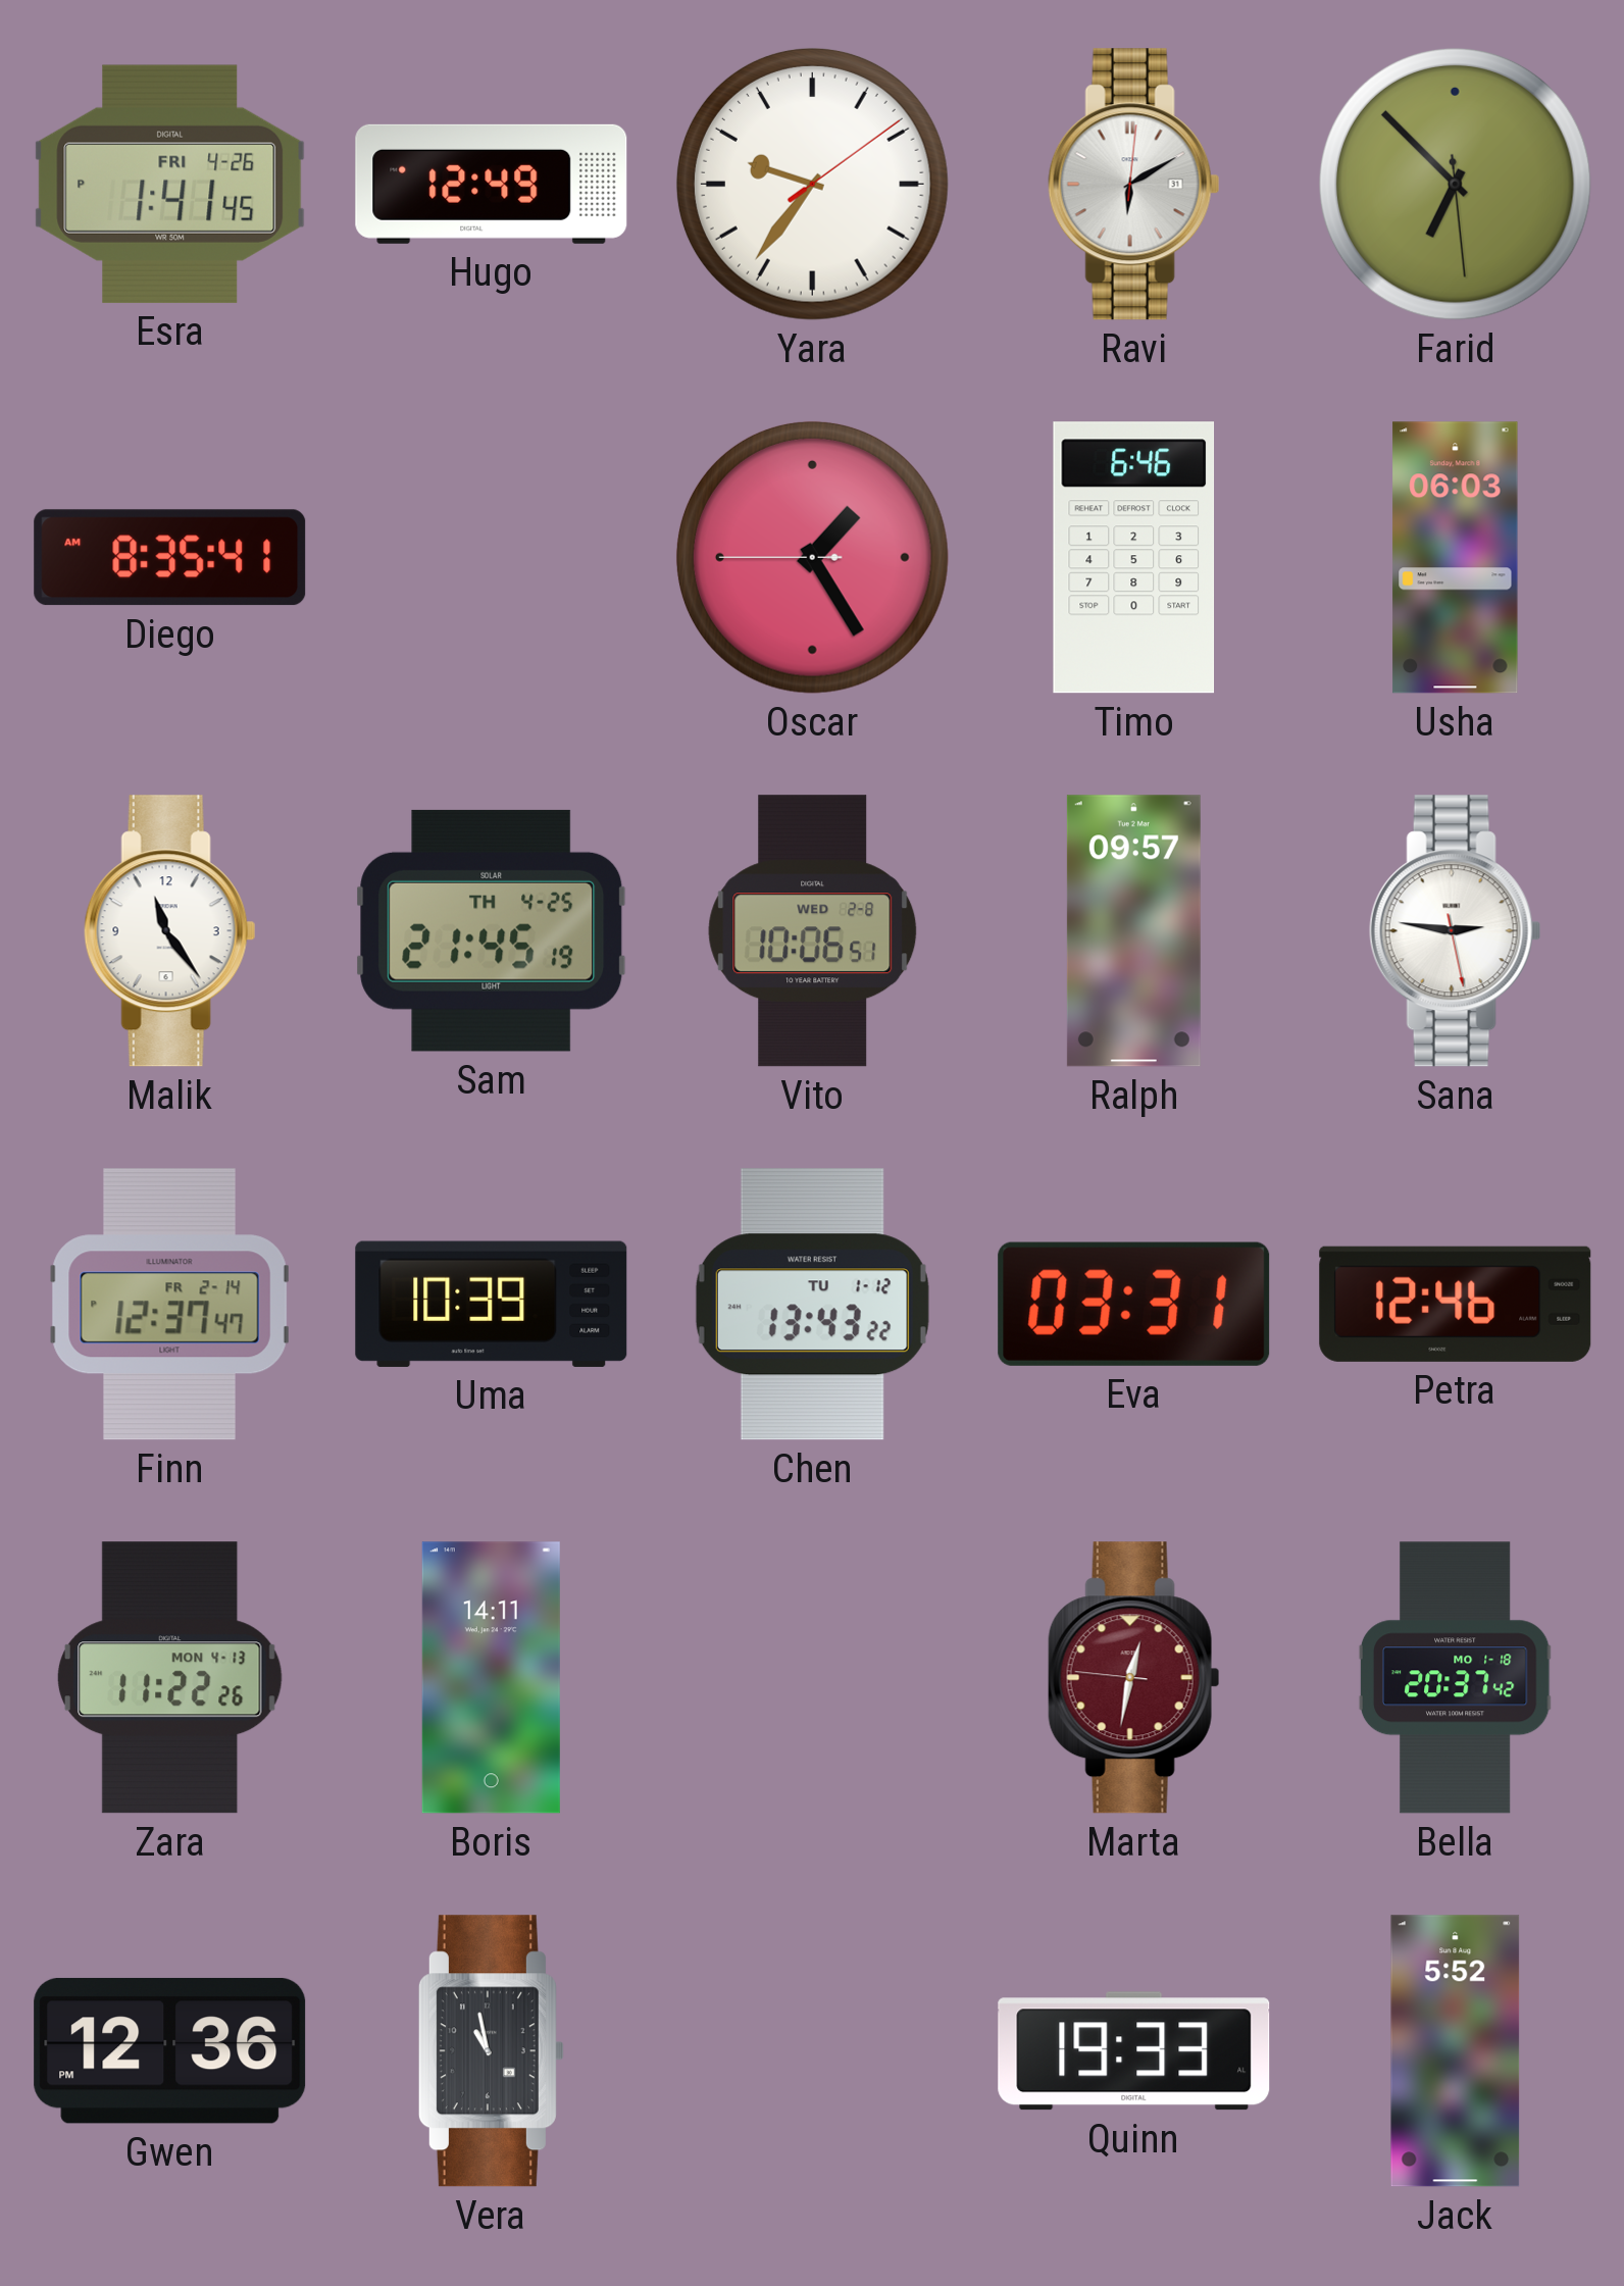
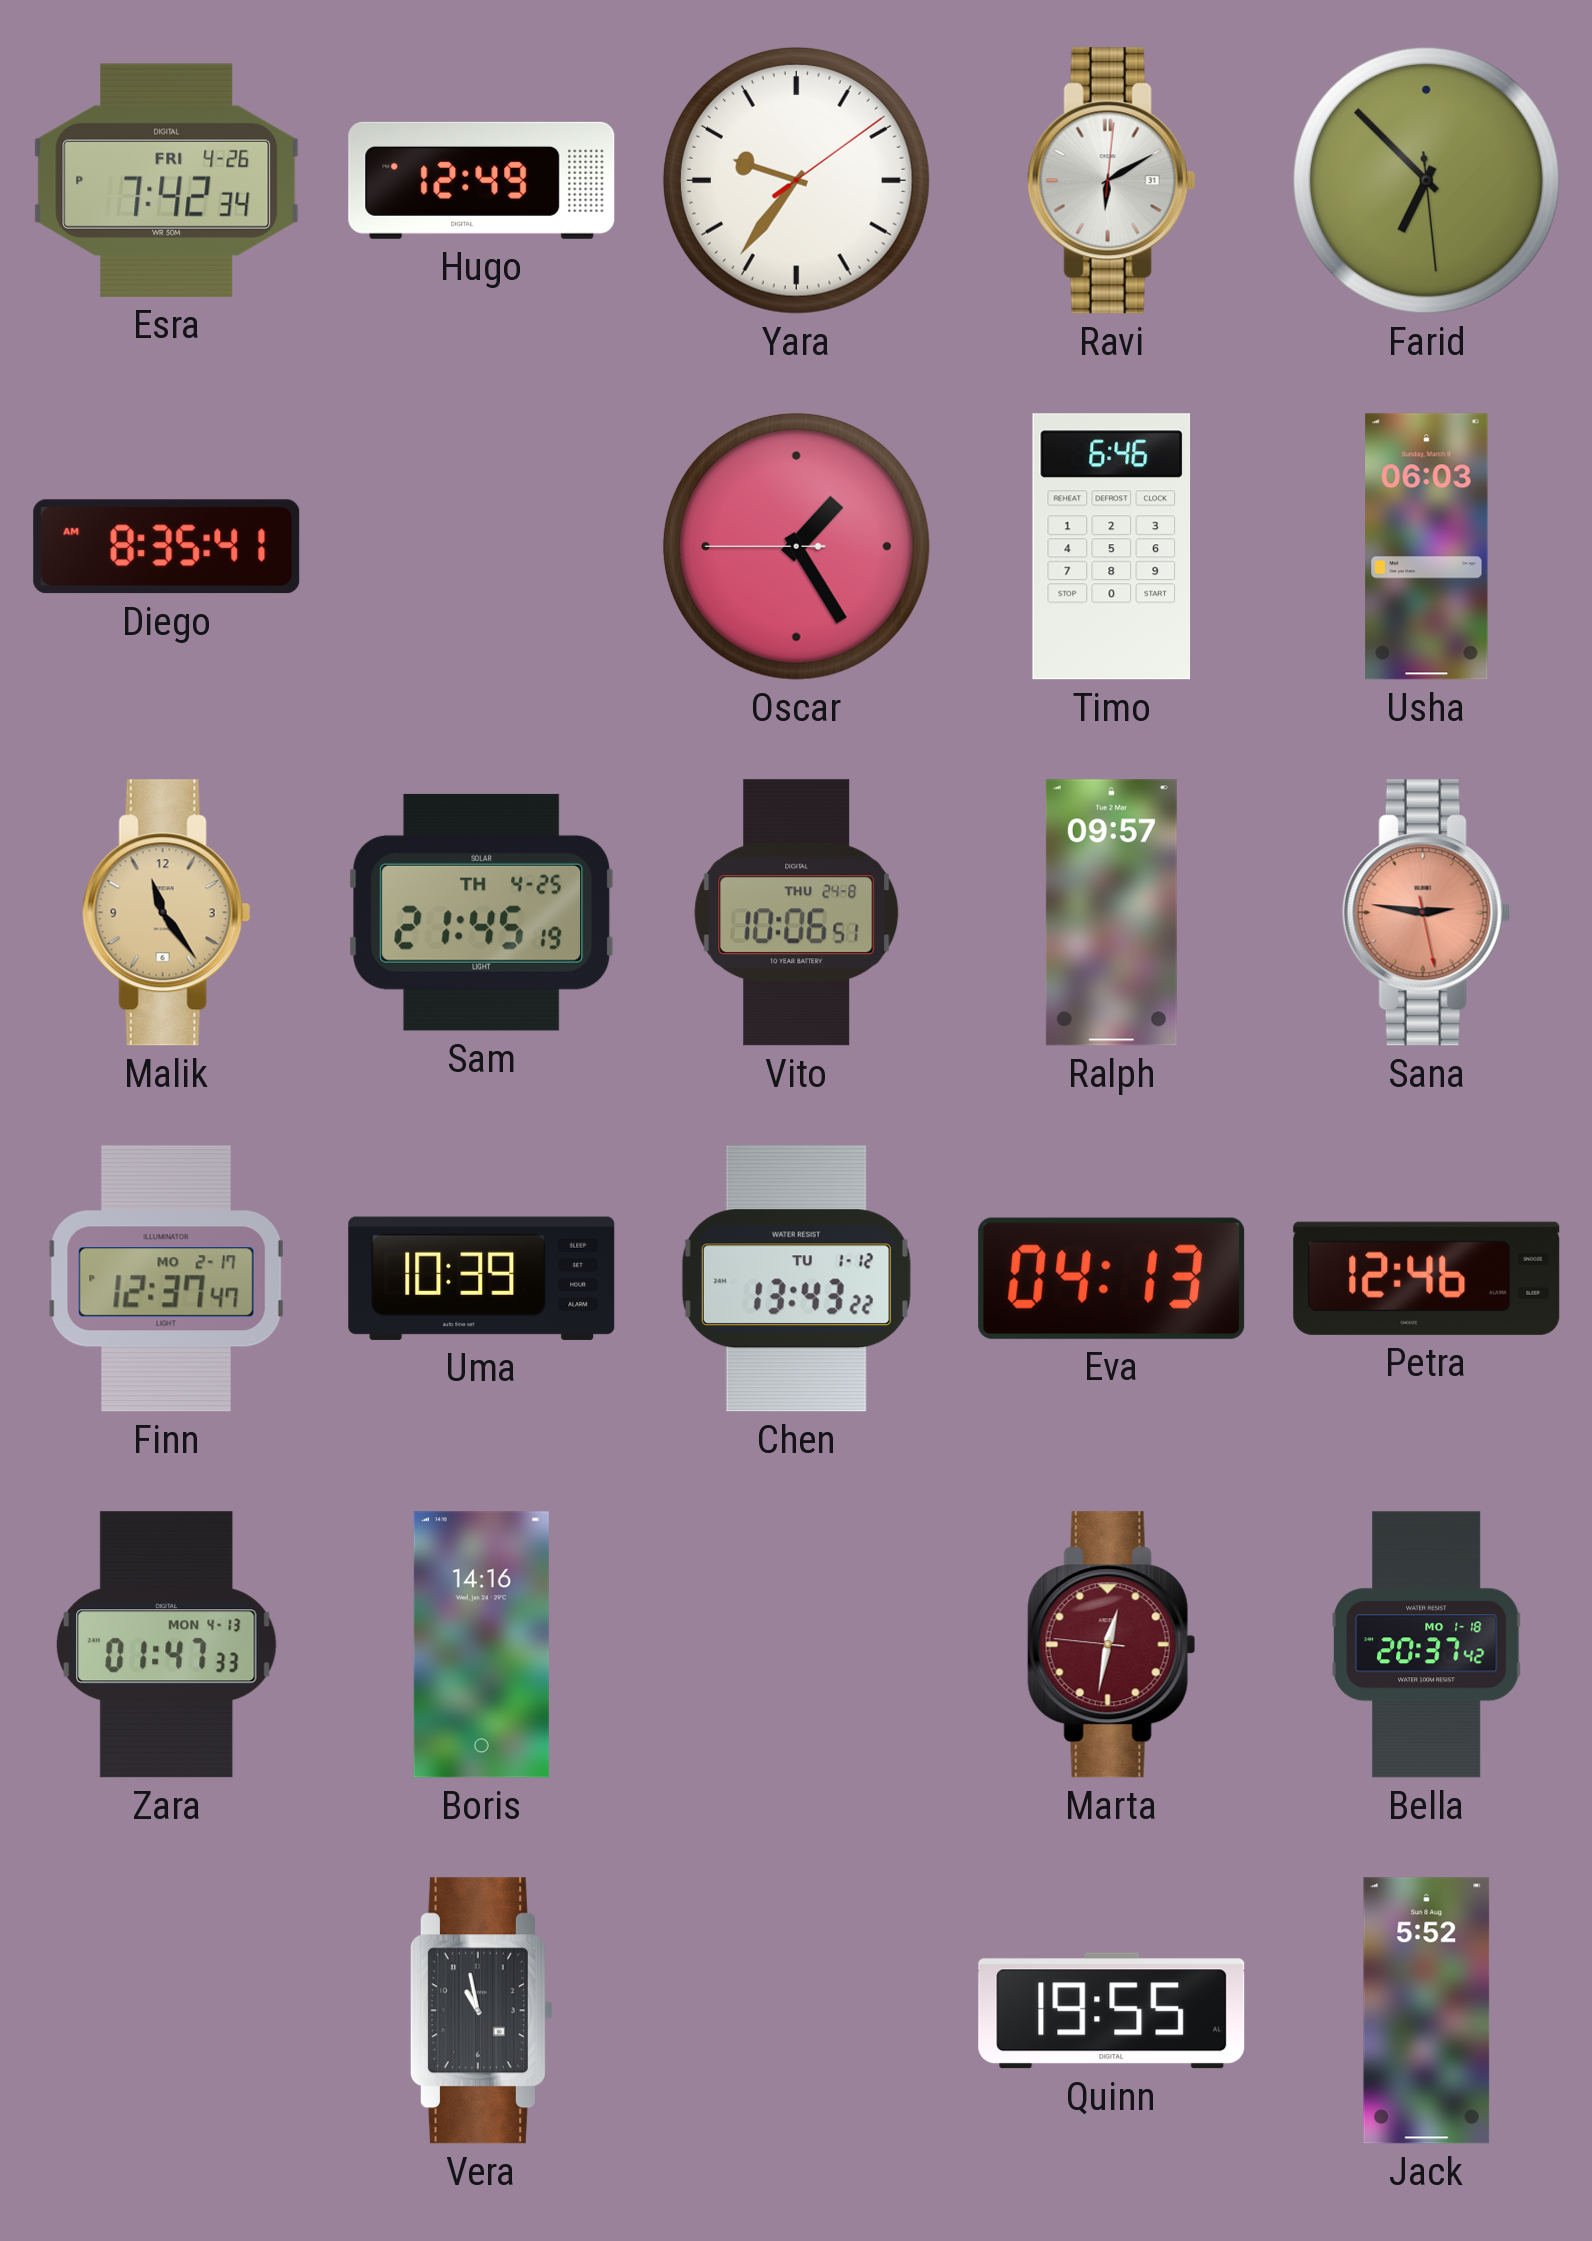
Esra: 1:41 -> 7:42
Malik dial: white -> champagne
Vito date: WED 2-8 -> THU 24-8
Sana dial: white -> salmon
Finn date: FR 2-14 -> MO 2-17
Eva: 03:31 -> 04:13
Zara: 11:22 -> 01:47
Boris: 14:11 -> 14:16
Gwen: 12:36 -> none
Quinn: 19:33 -> 19:55
